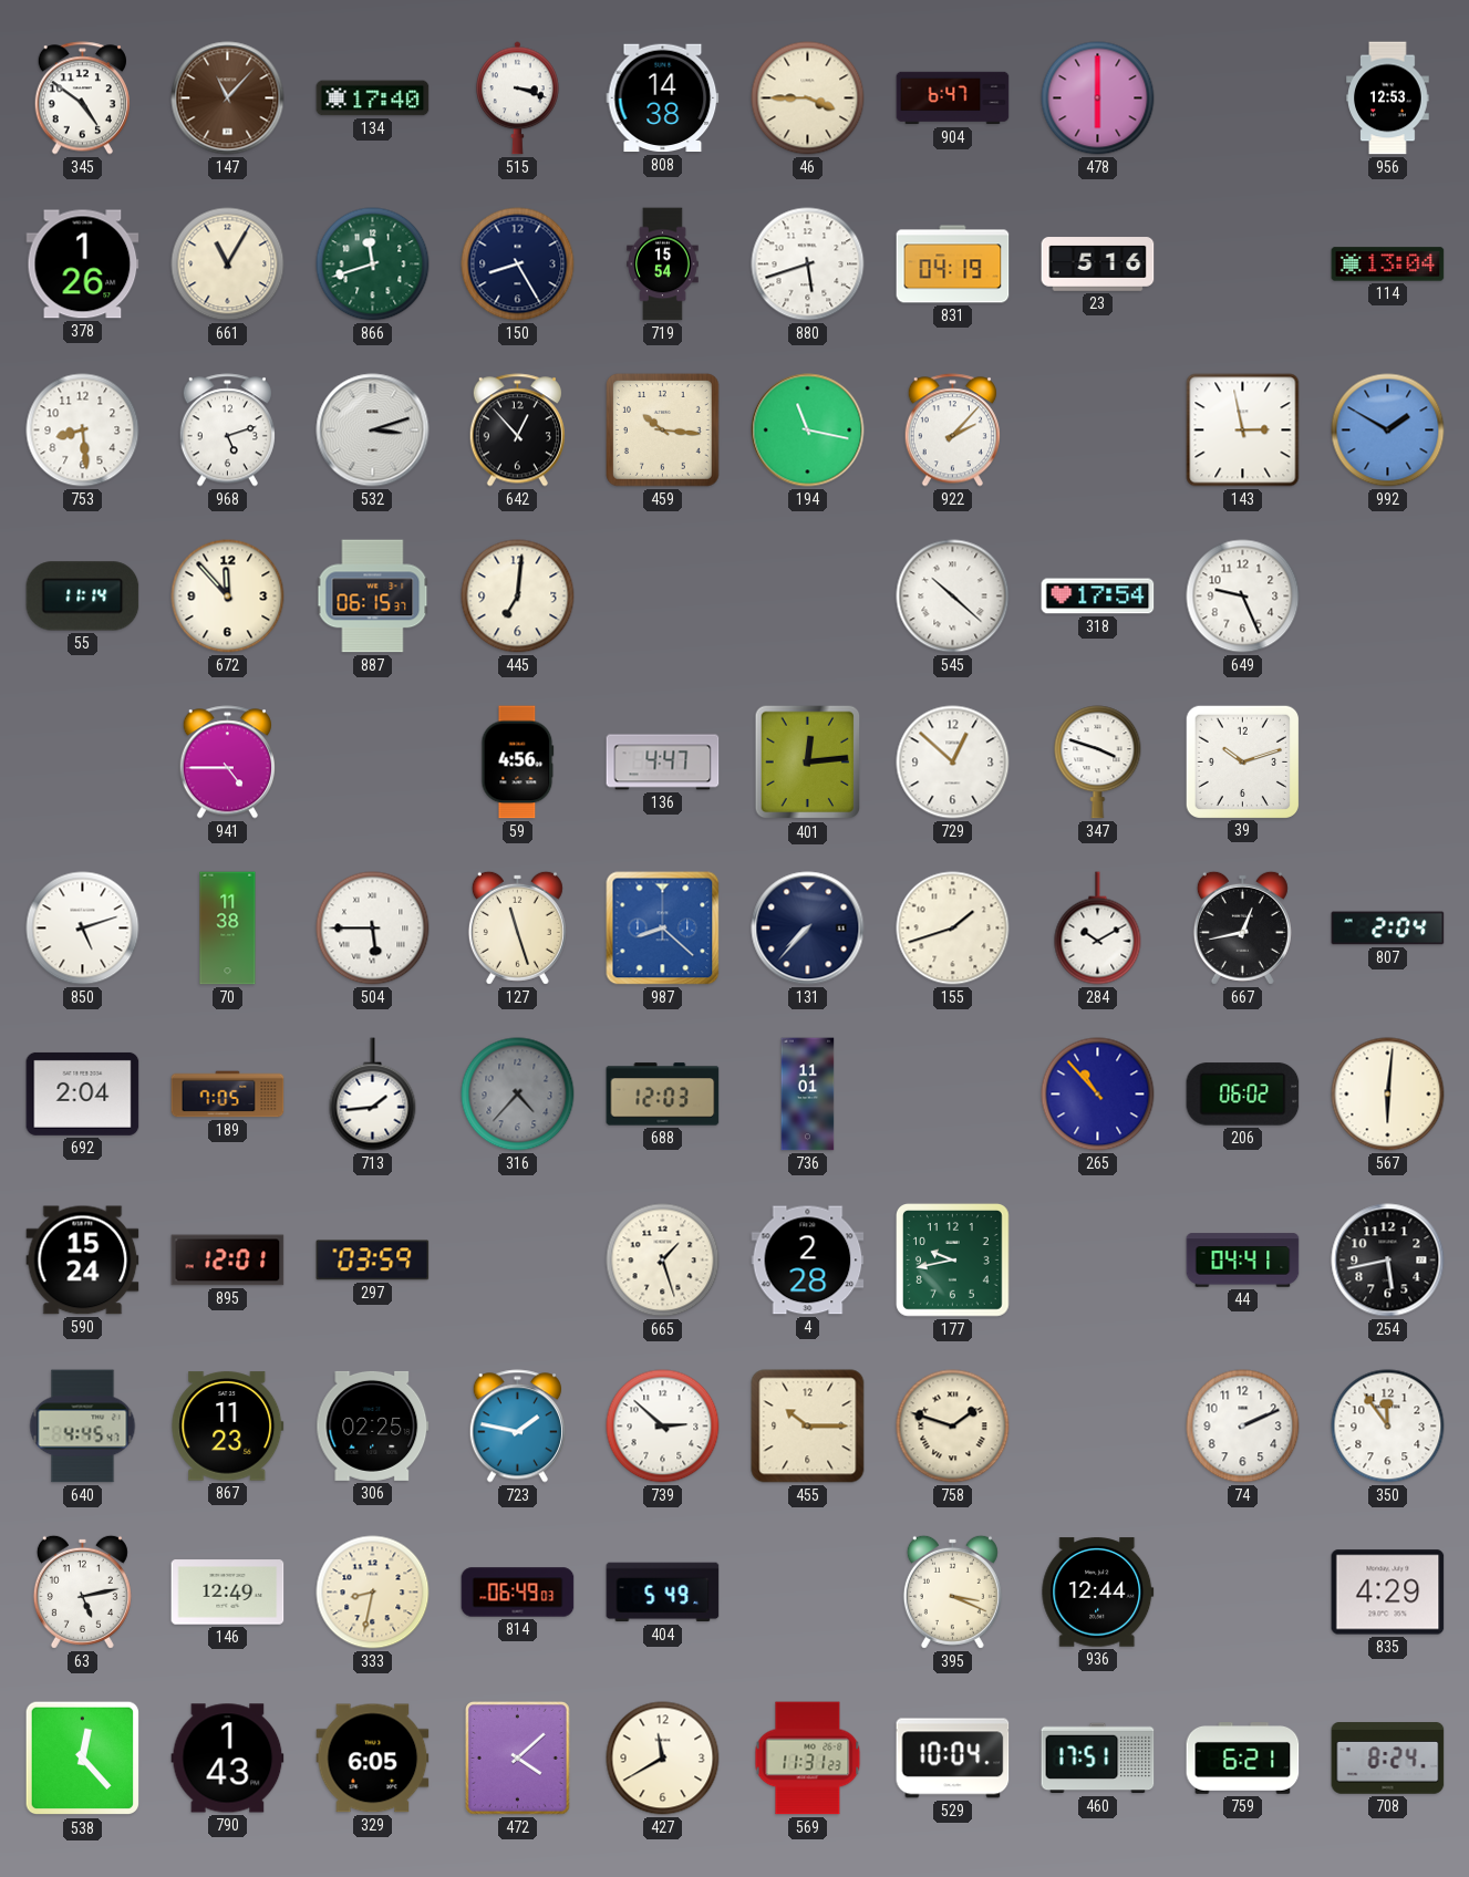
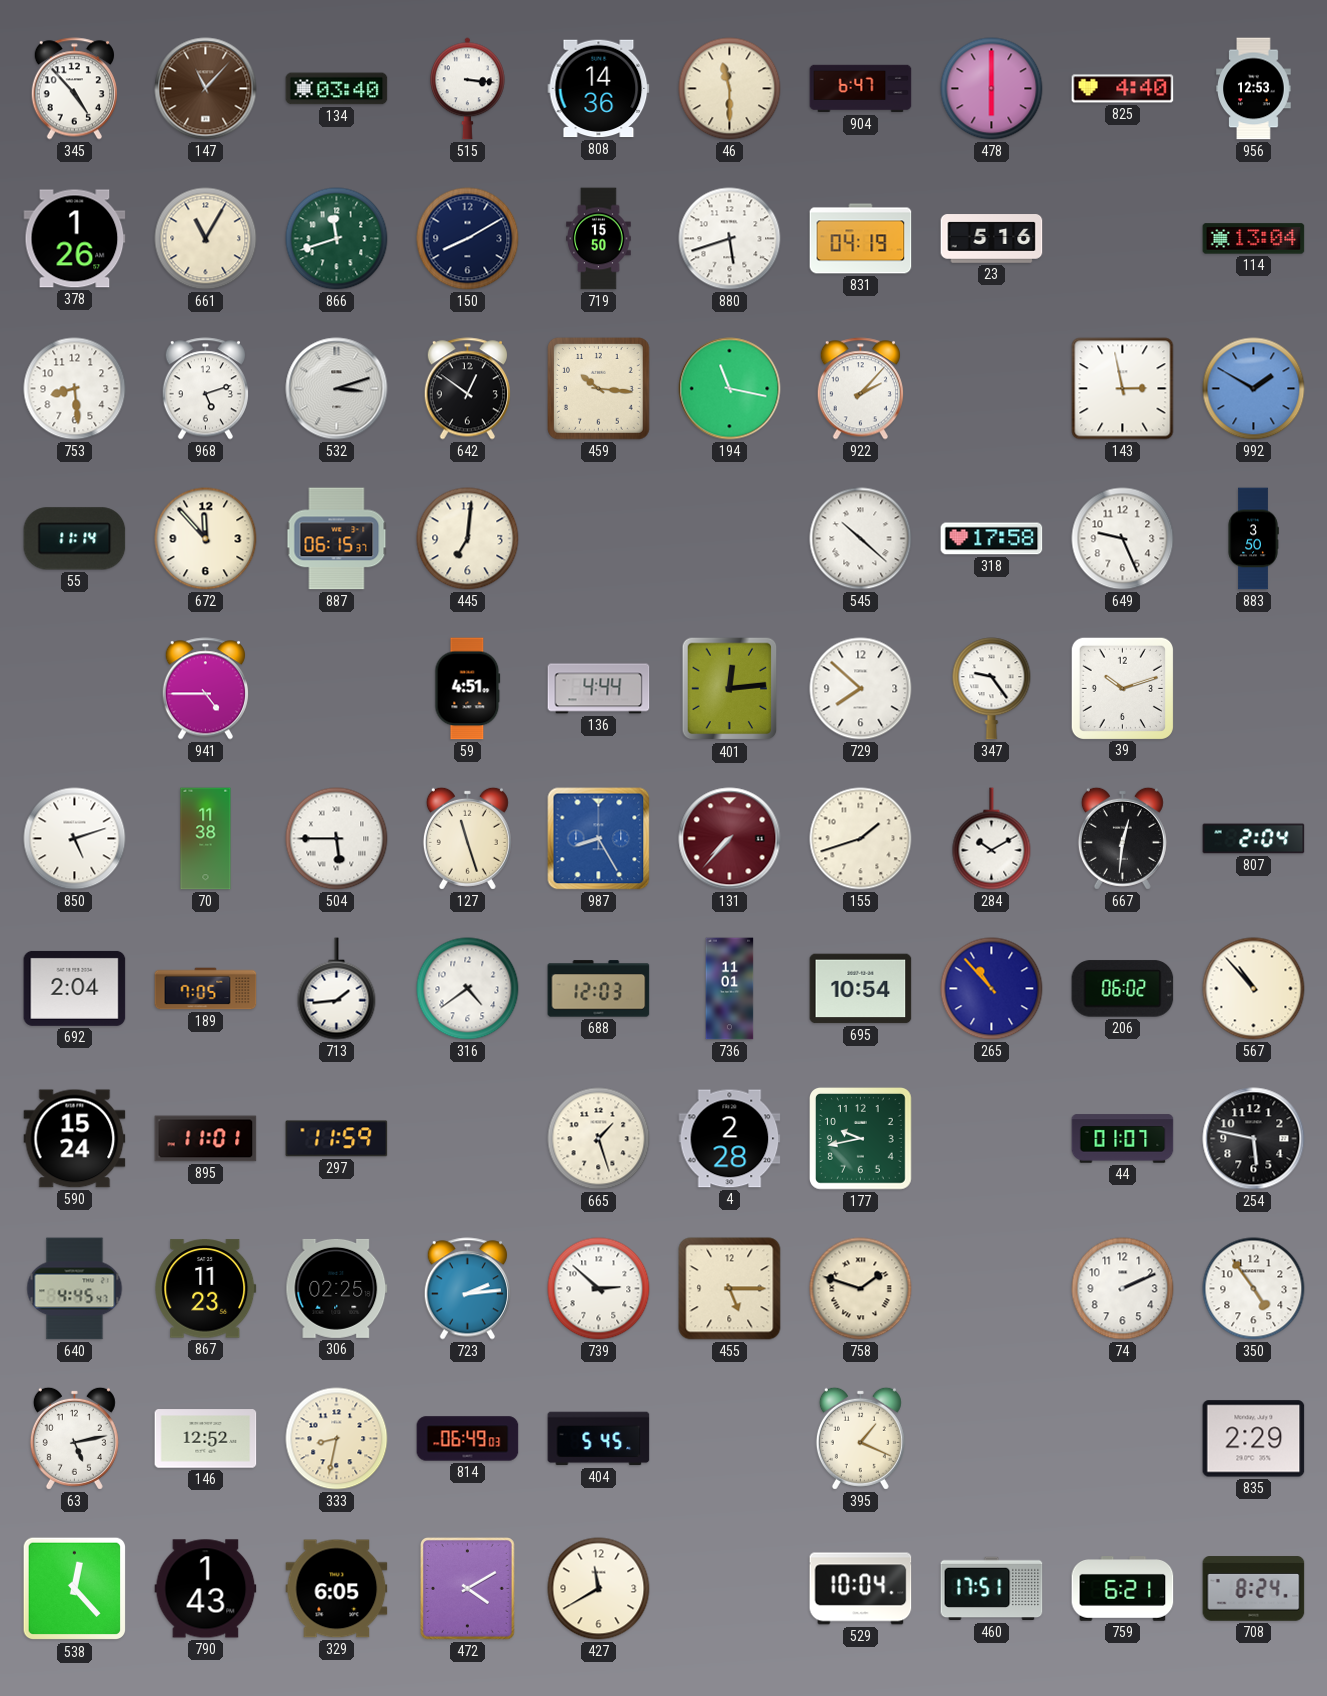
345: 4:51 -> 4:53
134: 17:40 -> 03:40
515: 3:18 -> 3:16
808: 14:38 -> 14:36
46: 3:45 -> 11:30
825: none -> 4:40
150: 8:25 -> 8:10
719: 15:54 -> 15:50
642: 12:53 -> 12:51
318: 17:54 -> 17:58
883: none -> 3:50
59: 4:56 -> 4:51
136: 4:47 -> 4:44
729: 12:52 -> 7:52
347: 3:48 -> 9:24
987: 8:22 -> 8:25
131 dial: navy -> burgundy
667: 12:43 -> 12:31
316: 4:37 -> 4:39
316 dial: grey -> white
695: none -> 10:54
567: 6:01 -> 10:53
895: 12:01 -> 11:01
297: 03:59 -> 11:59
44: 04:41 -> 01:07
254: 5:43 -> 5:47
723: 1:47 -> 2:14
455: 10:15 -> 5:15
350: 11:54 -> 4:54
146: 12:49 -> 12:52
404: 5:49 -> 5:45
395: 3:19 -> 1:19
936: 12:44 -> none
835: 4:29 -> 2:29
472: 4:08 -> 4:10
569: 11:31 -> none
